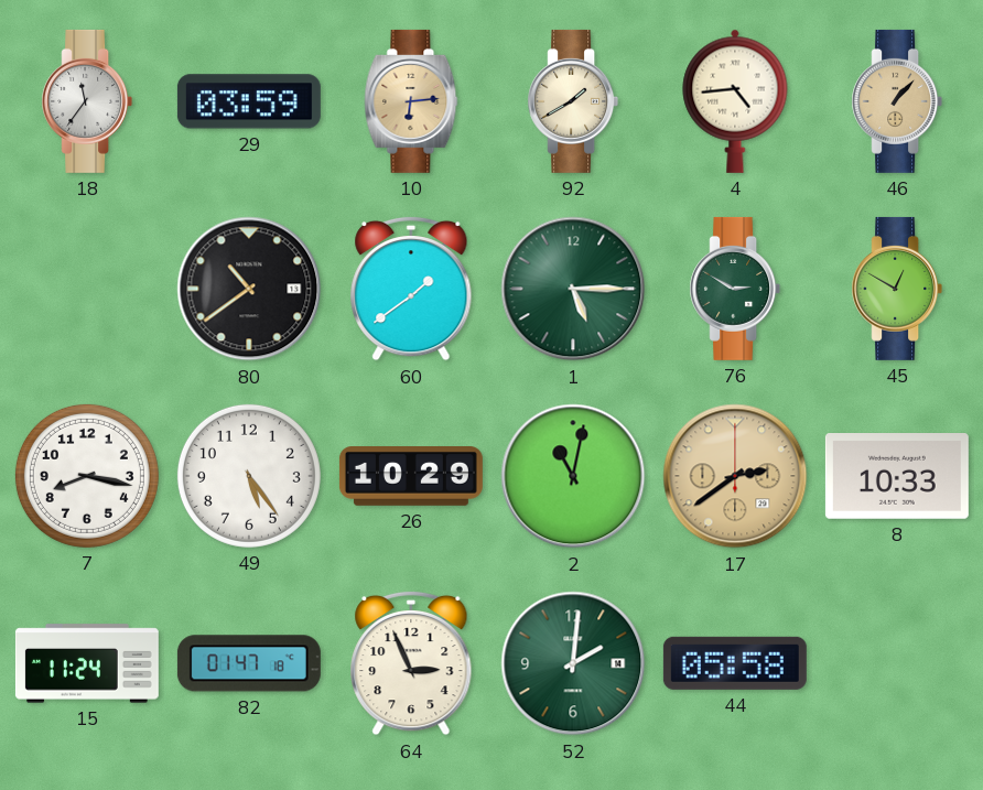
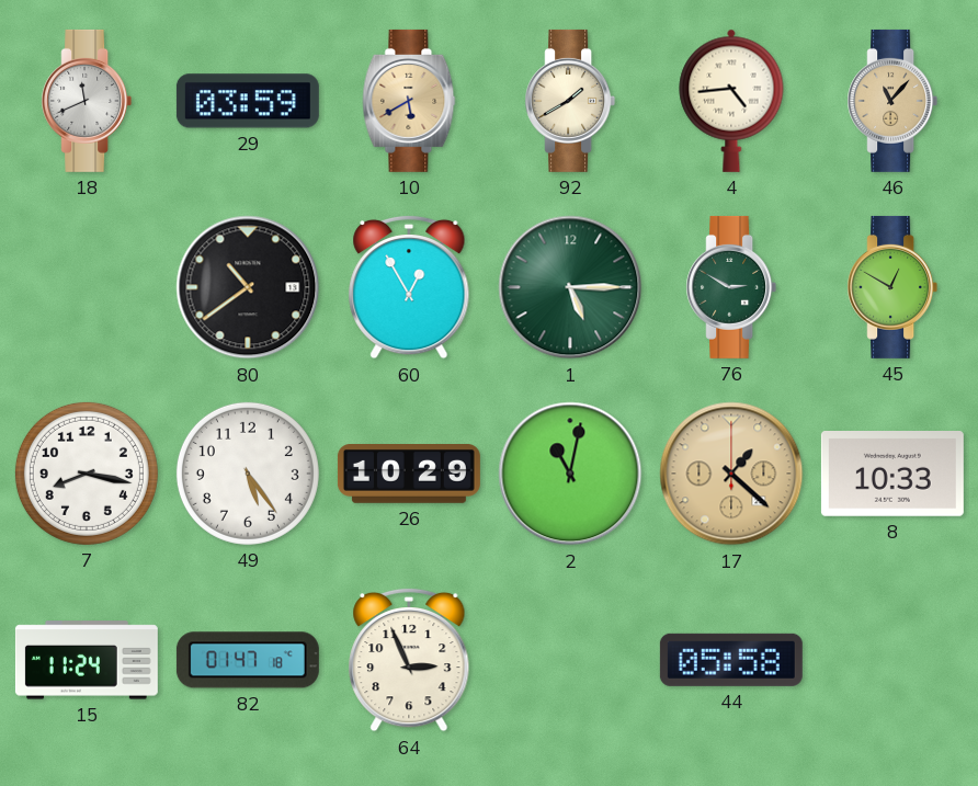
18: 11:36 -> 11:41
10: 6:14 -> 5:40
46: 1:07 -> 11:07
60: 1:39 -> 12:55
17: 2:39 -> 1:22
52: 2:01 -> none
